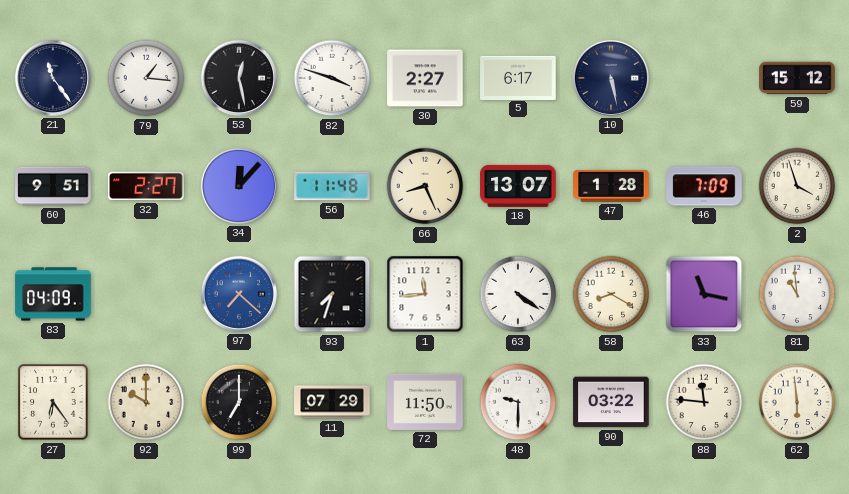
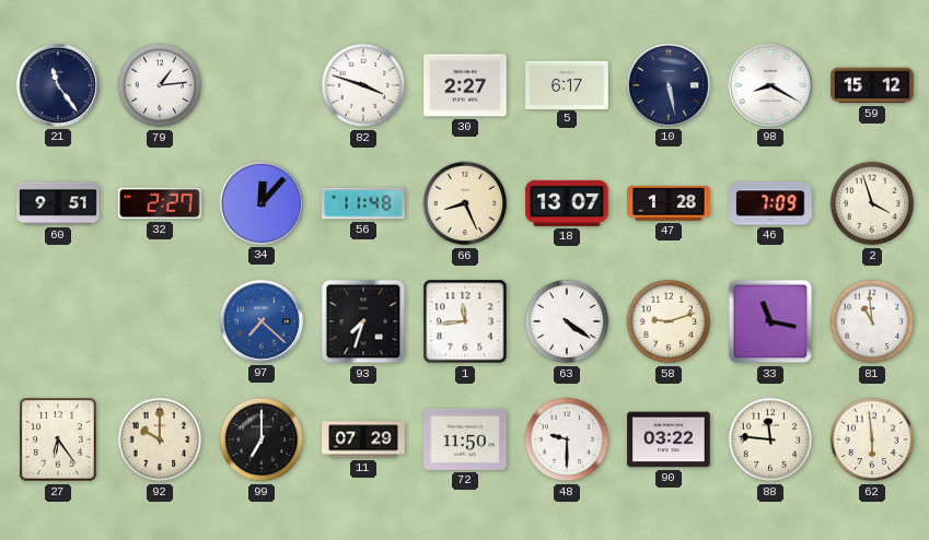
79: 1:16 -> 1:14
53: 12:28 -> none
98: none -> 8:20
83: 04:09 -> none
58: 8:20 -> 9:12
